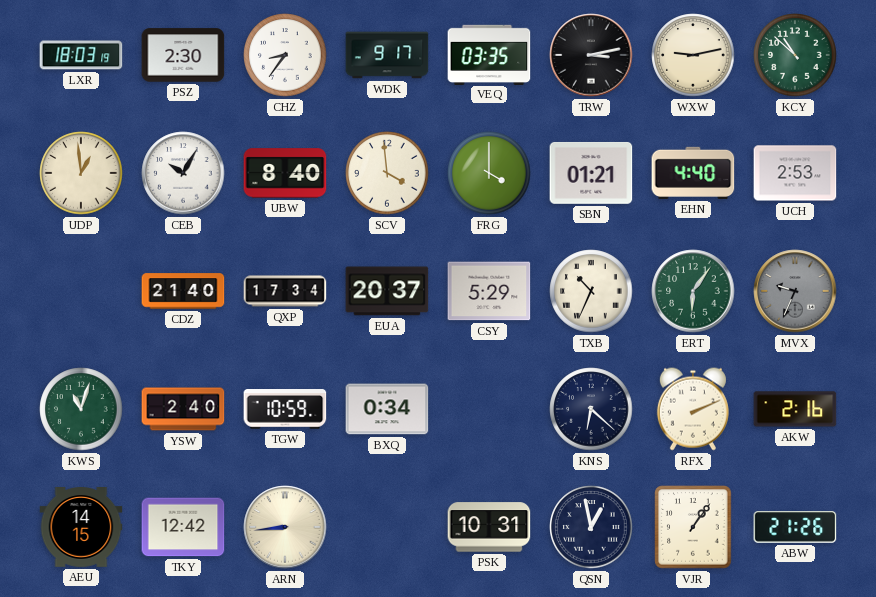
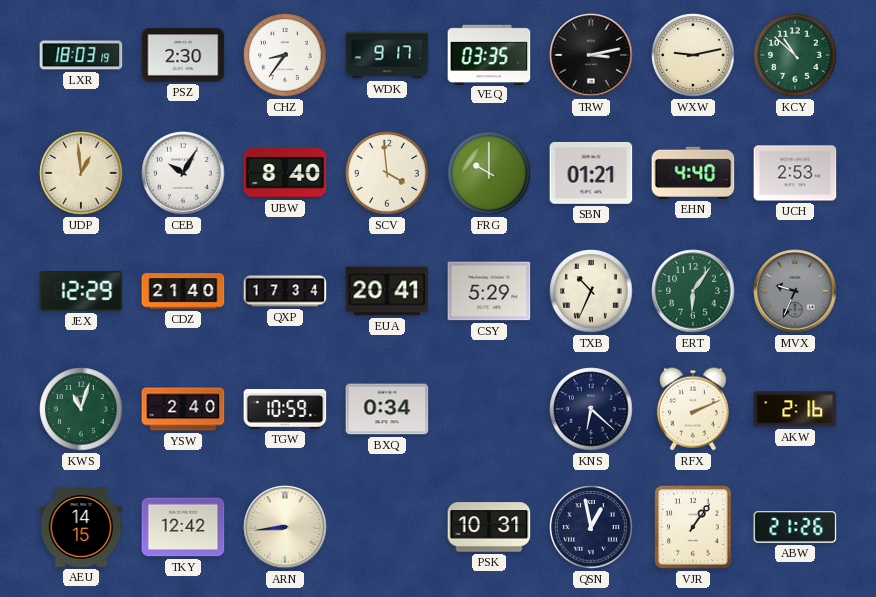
FRG: 4:00 -> 10:00
JEX: none -> 12:29
EUA: 20:37 -> 20:41
